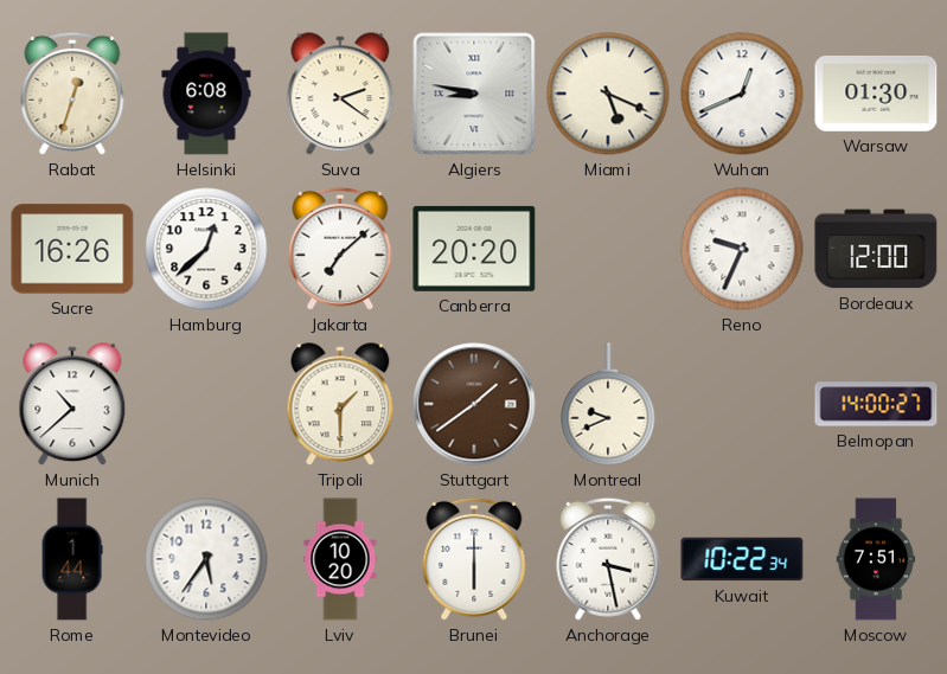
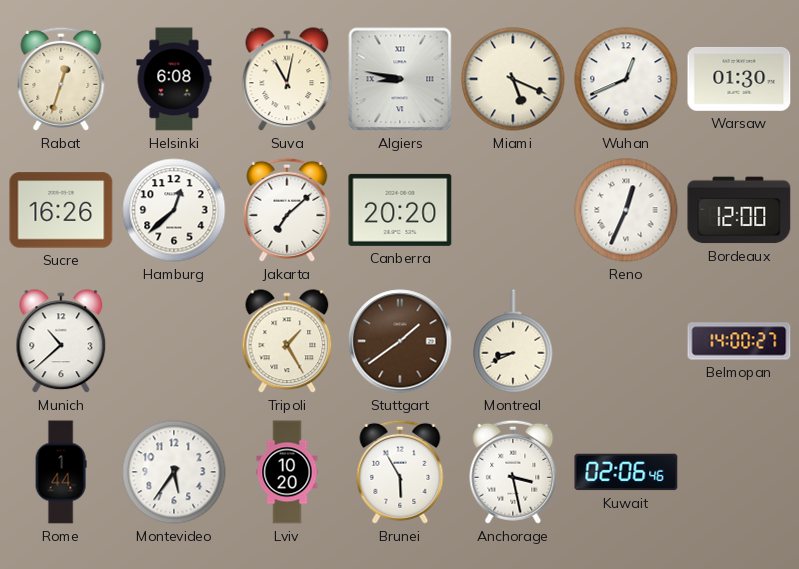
Suva: 2:21 -> 11:02
Reno: 9:34 -> 12:34
Tripoli: 1:30 -> 1:25
Montreal: 9:41 -> 8:41
Brunei: 6:00 -> 5:55
Kuwait: 10:22 -> 02:06
Moscow: 7:51 -> none
